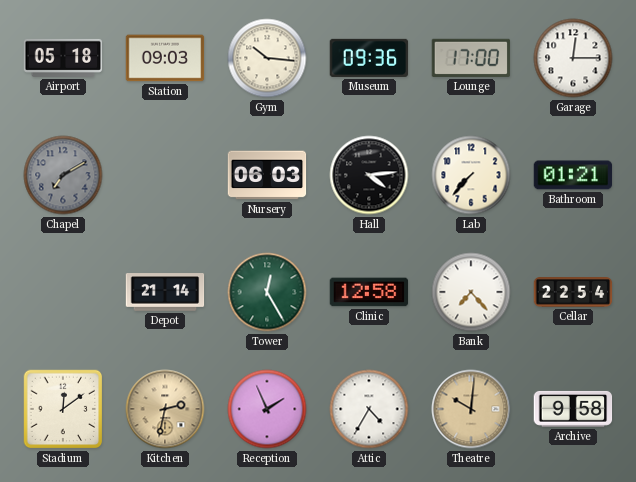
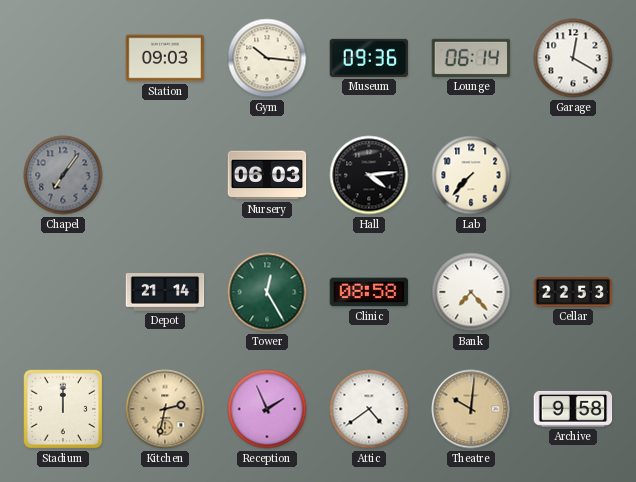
Airport: 05:18 -> none
Lounge: 17:00 -> 06:14
Garage: 12:15 -> 12:20
Chapel: 7:10 -> 7:06
Bathroom: 01:21 -> none
Clinic: 12:58 -> 08:58
Cellar: 22:54 -> 22:53
Stadium: 12:09 -> 12:00
Attic: 4:35 -> 4:39
